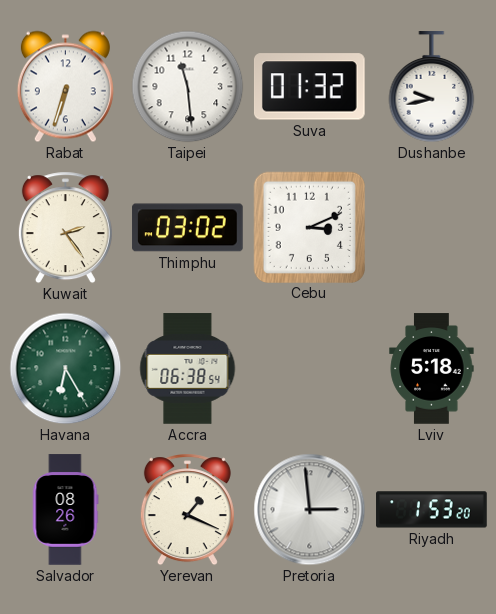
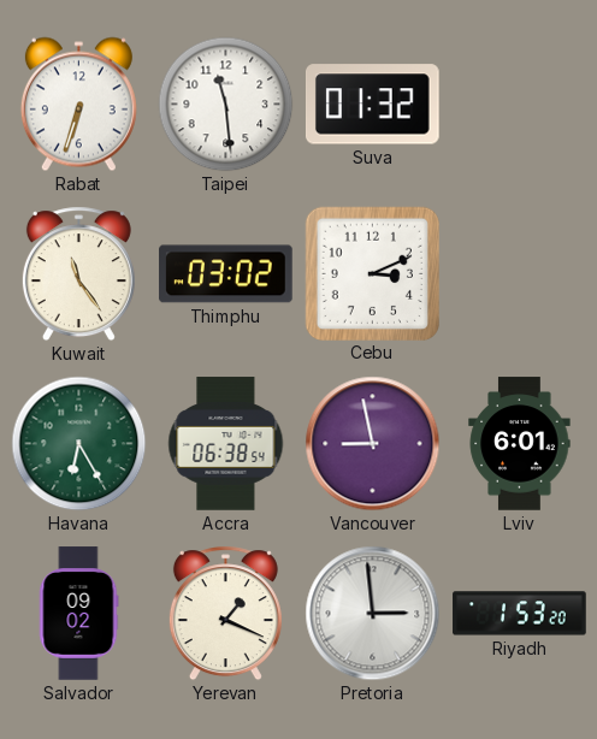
Dushanbe: 9:43 -> none
Kuwait: 2:24 -> 11:24
Vancouver: none -> 8:58
Lviv: 5:18 -> 6:01
Salvador: 08:26 -> 09:02
